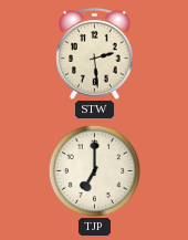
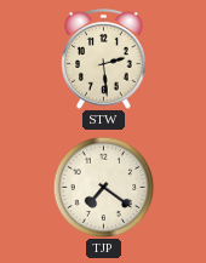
TJP: 7:00 -> 7:21
